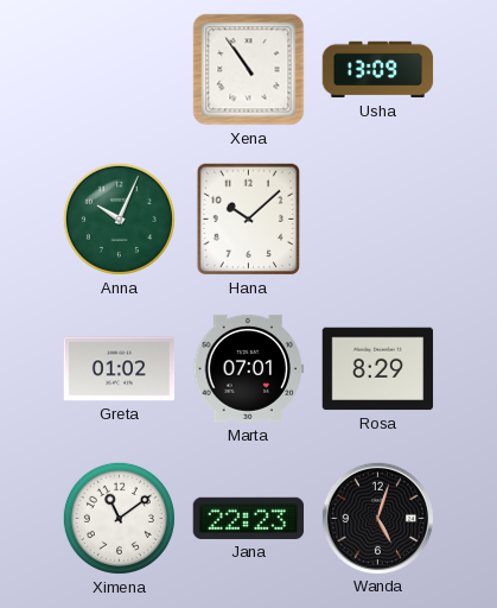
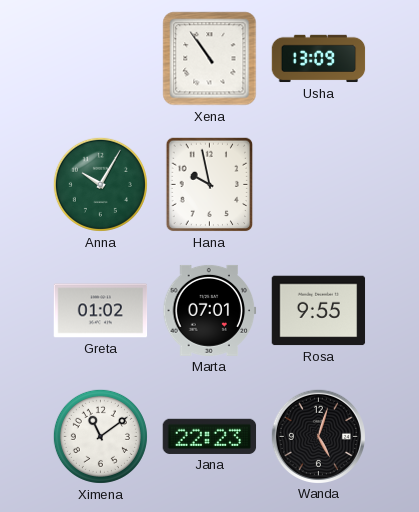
Anna: 10:04 -> 10:05
Hana: 10:08 -> 9:58
Rosa: 8:29 -> 9:55
